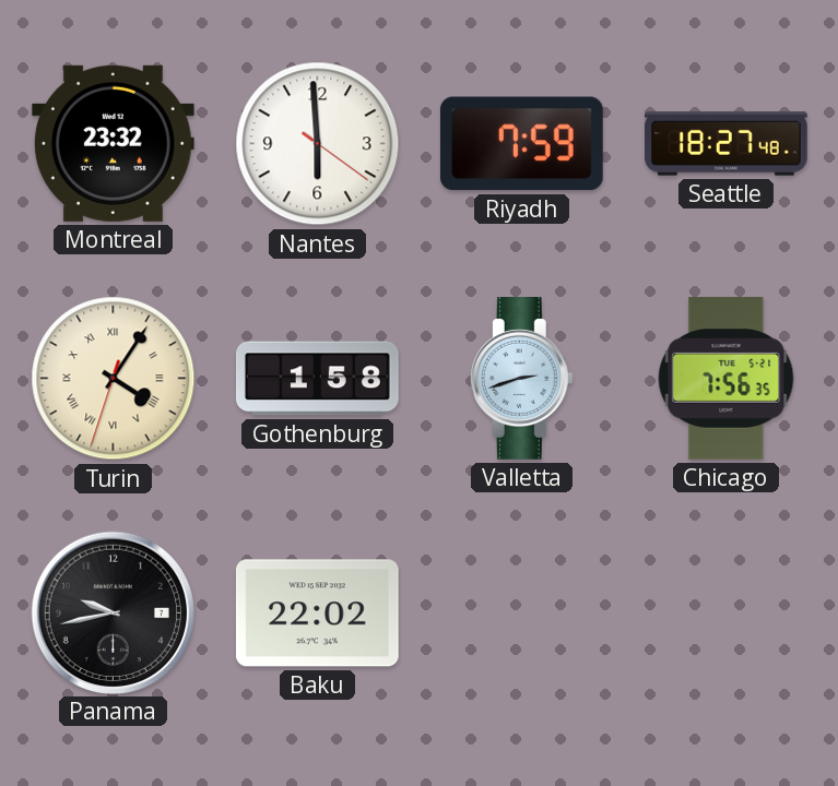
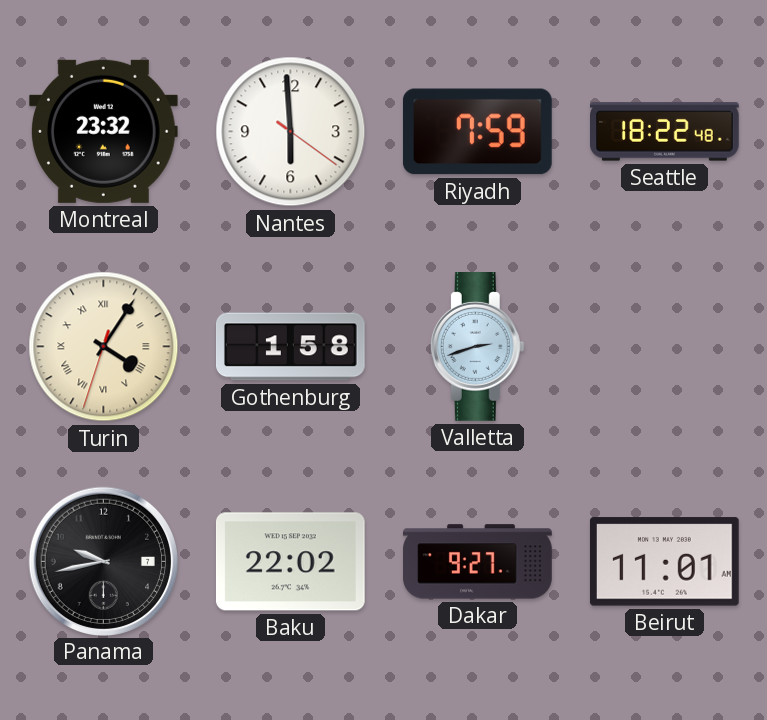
Seattle: 18:27 -> 18:22
Chicago: 7:56 -> none
Dakar: none -> 9:27
Beirut: none -> 11:01
